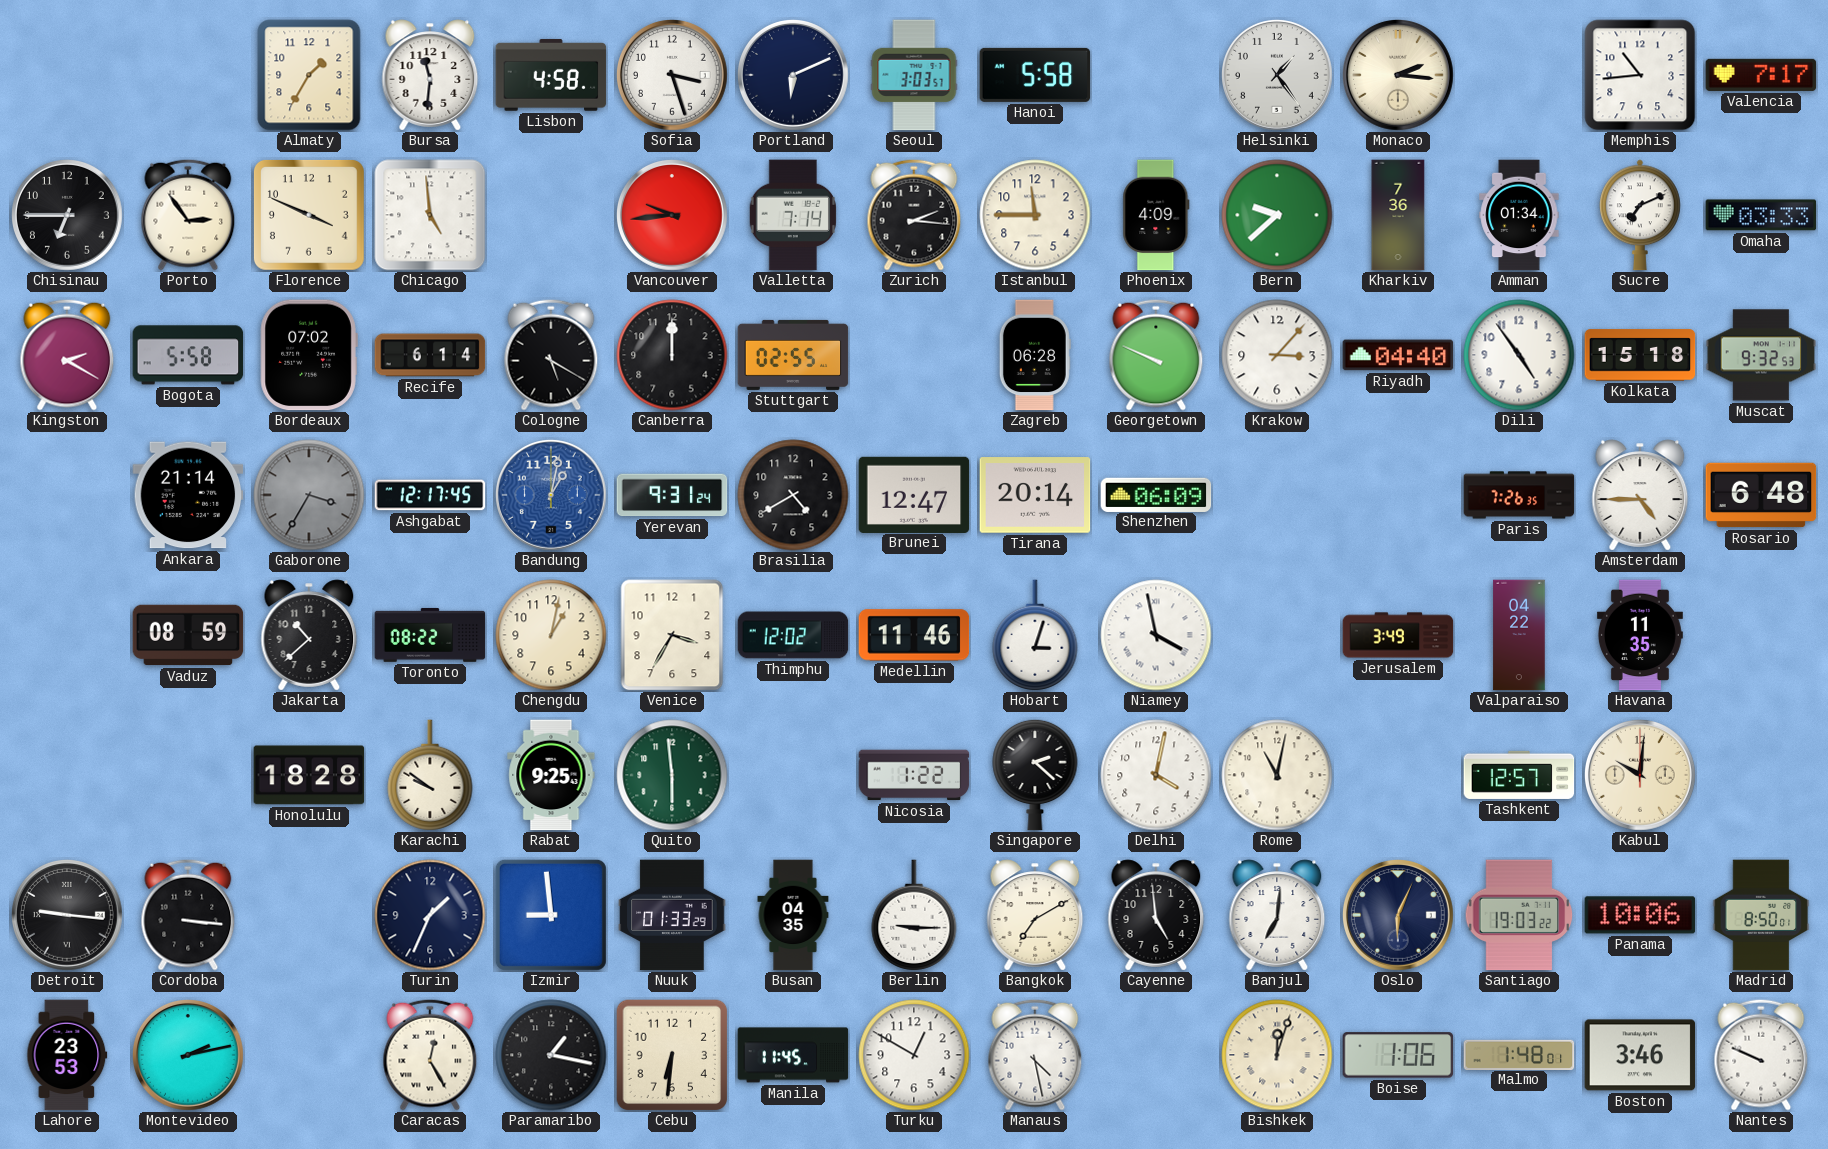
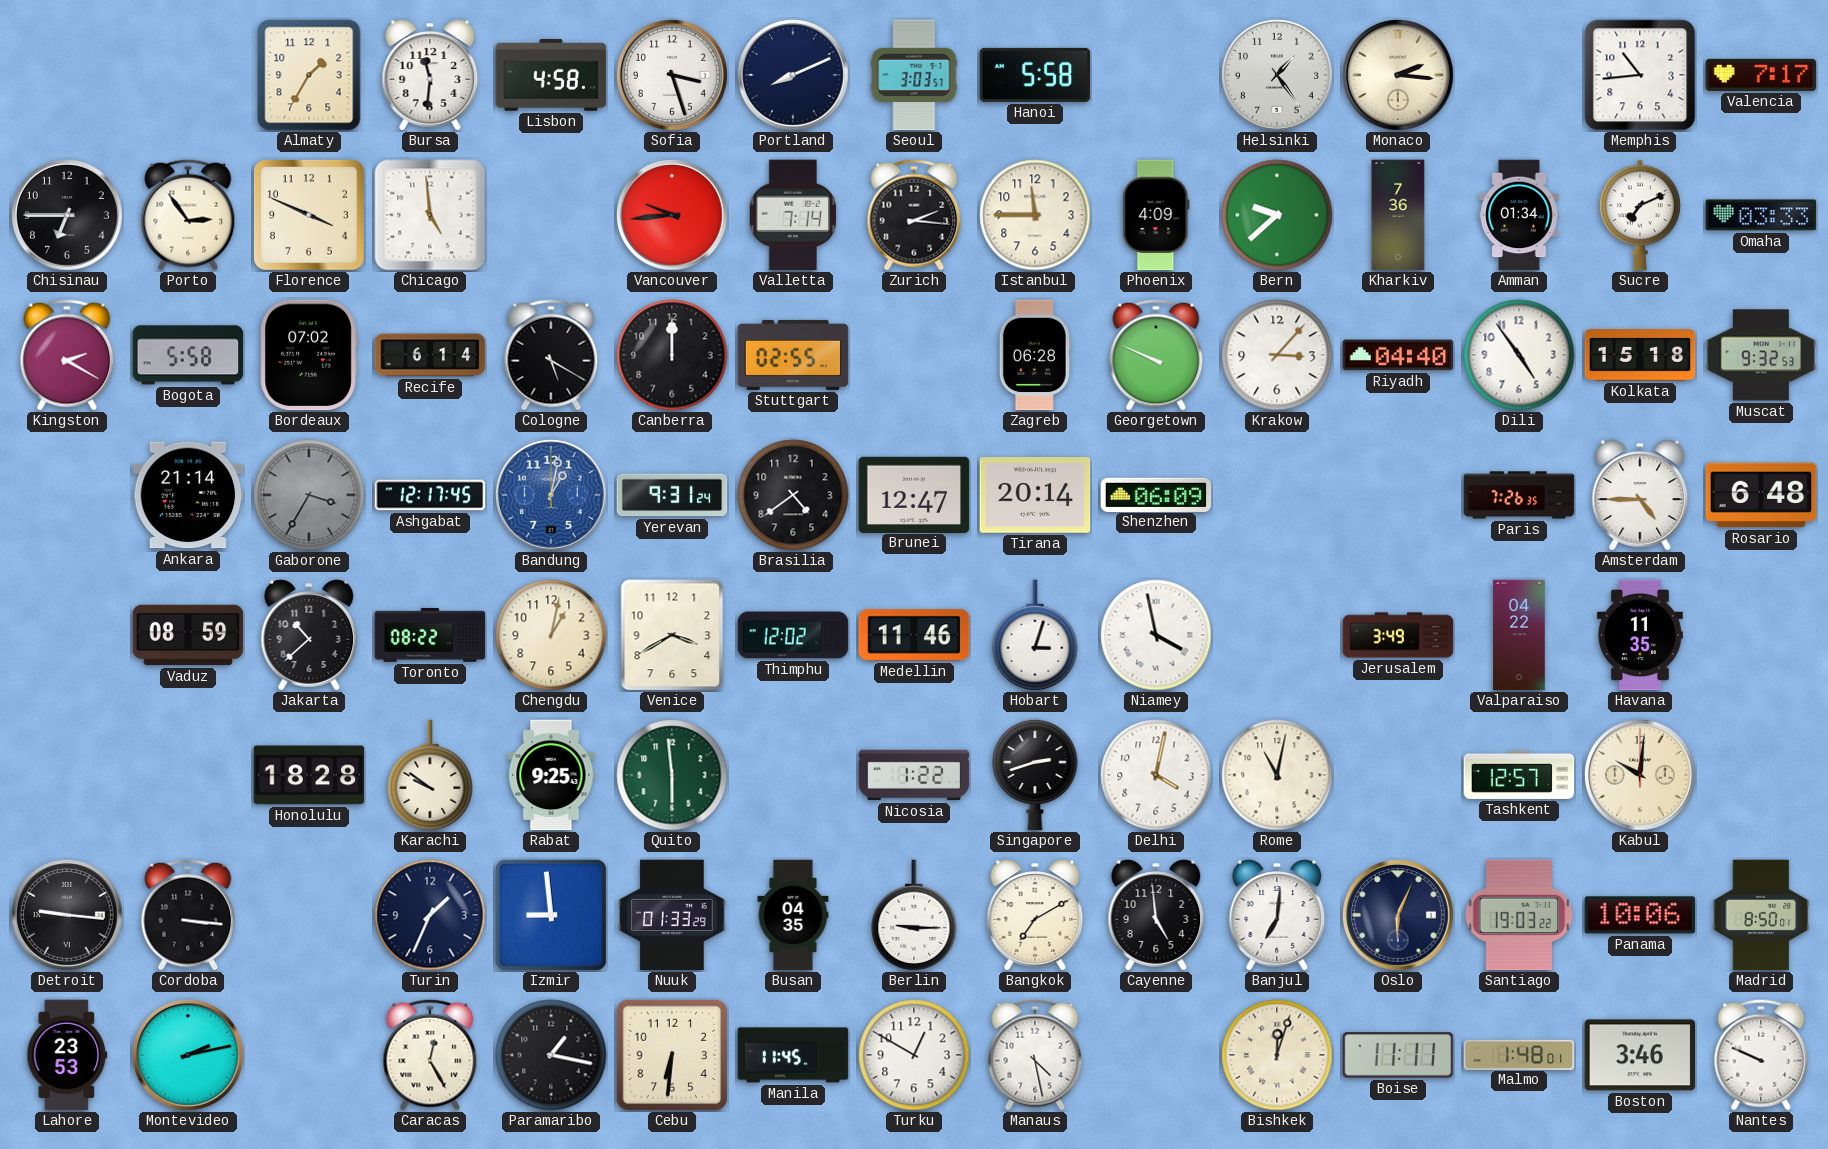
Portland: 6:11 -> 8:11
Brasilia: 4:40 -> 4:39
Venice: 3:35 -> 3:40
Singapore: 2:22 -> 2:42
Boise: 1:06 -> 11:11
